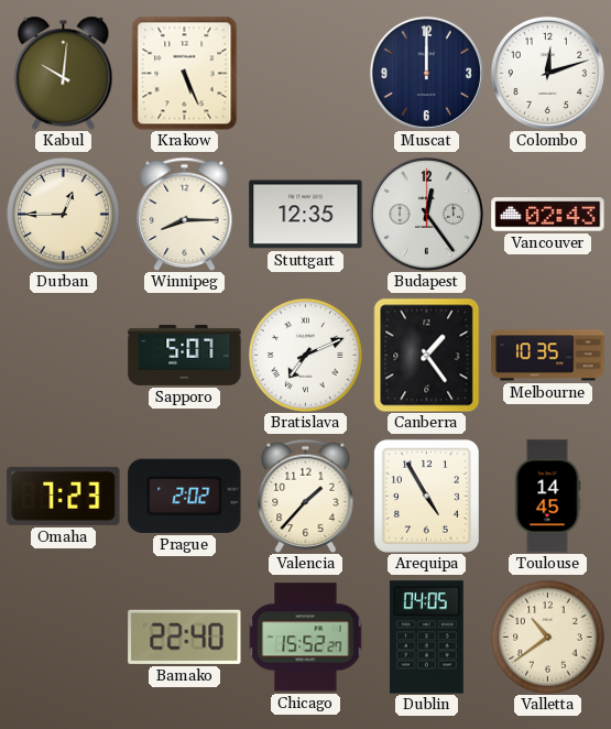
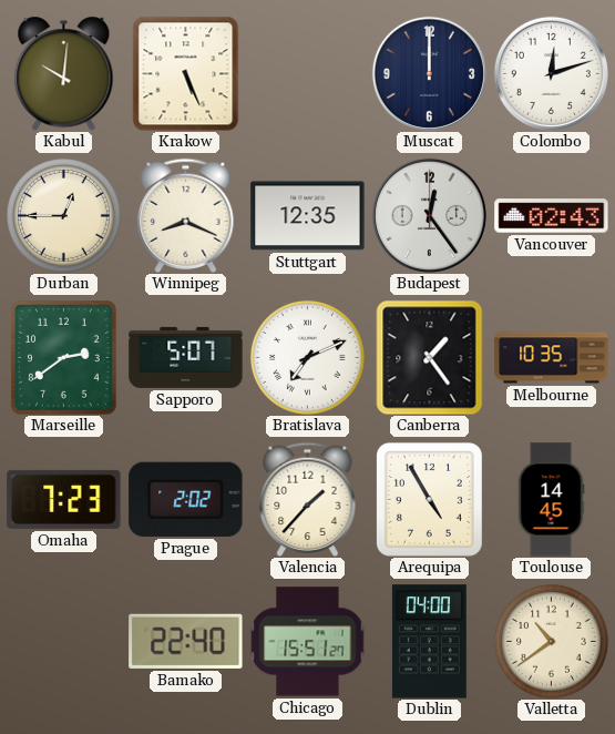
Winnipeg: 8:15 -> 8:19
Marseille: none -> 2:39
Chicago: 15:52 -> 15:51
Dublin: 04:05 -> 04:00
